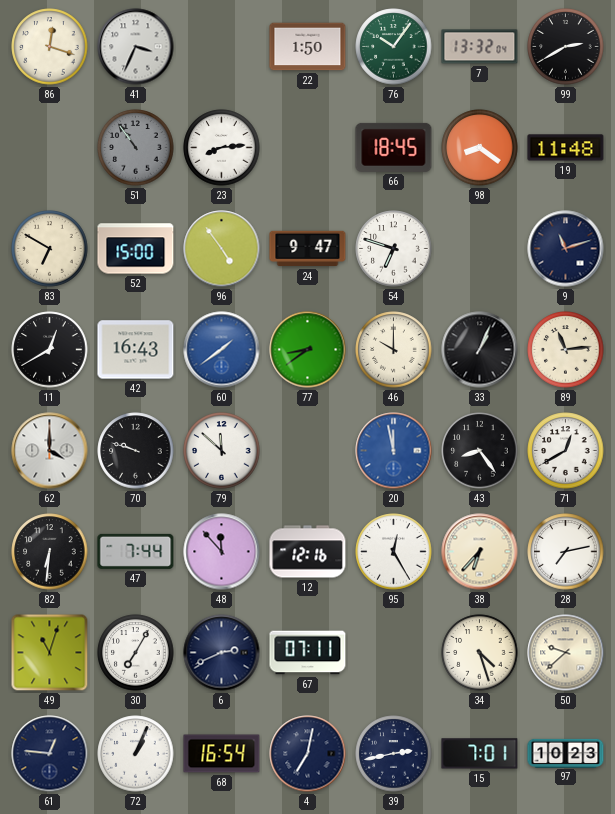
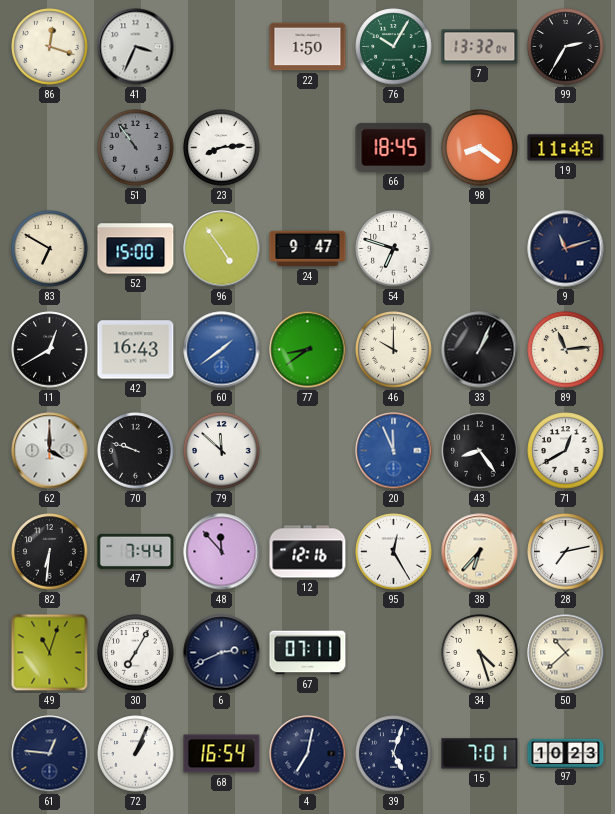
76: 10:06 -> 10:05
99: 2:40 -> 2:35
20: 11:58 -> 11:56
50: 9:38 -> 10:38
39: 2:43 -> 5:03
